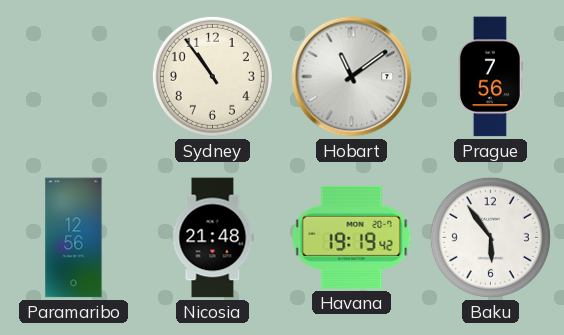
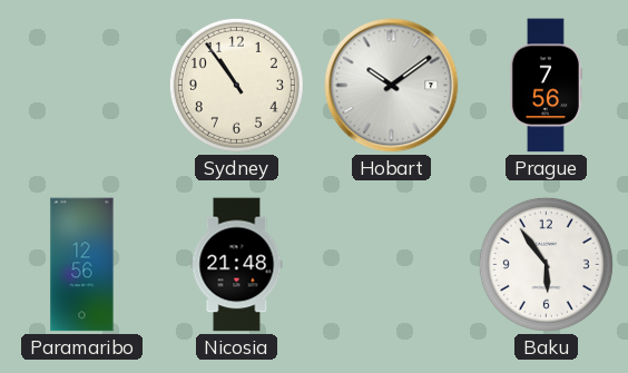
Hobart: 11:09 -> 10:09
Havana: 19:19 -> none
